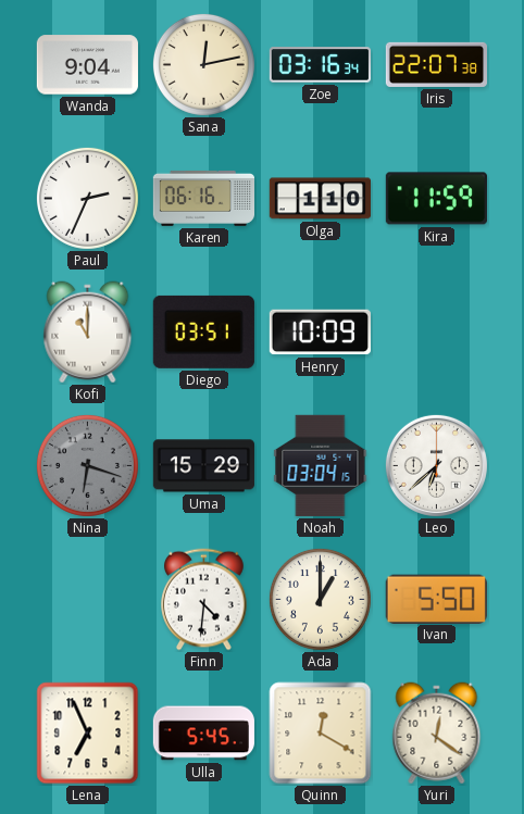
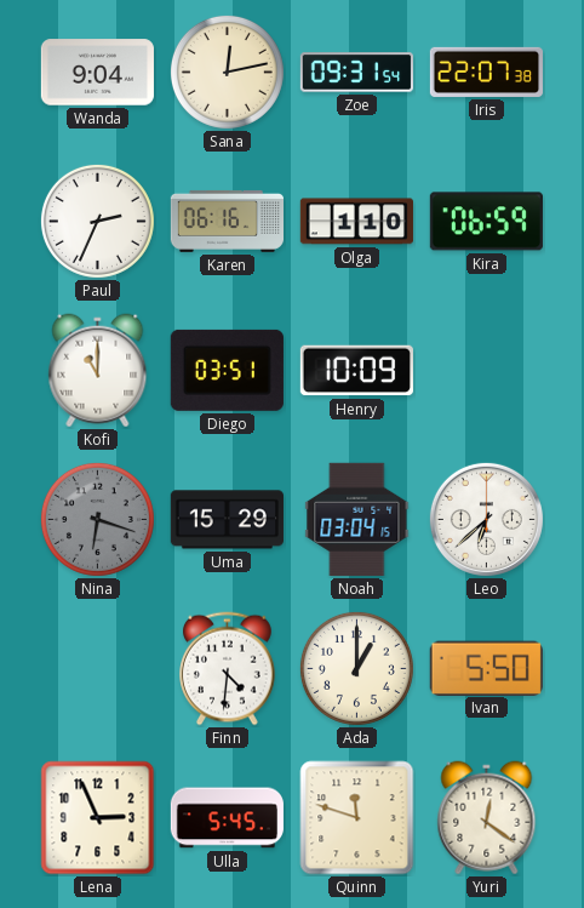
Zoe: 03:16 -> 09:31
Kira: 11:59 -> 06:59
Lena: 6:56 -> 2:56
Quinn: 12:20 -> 11:48
